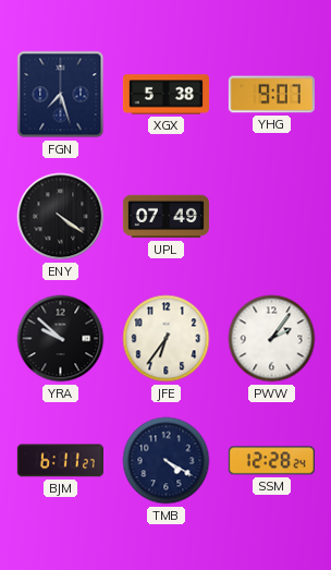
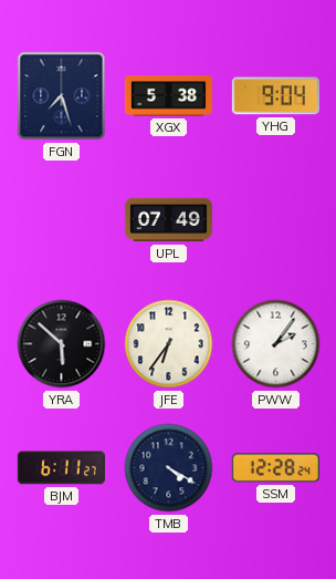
YHG: 9:07 -> 9:04
ENY: 4:21 -> none
YRA: 9:52 -> 5:52
